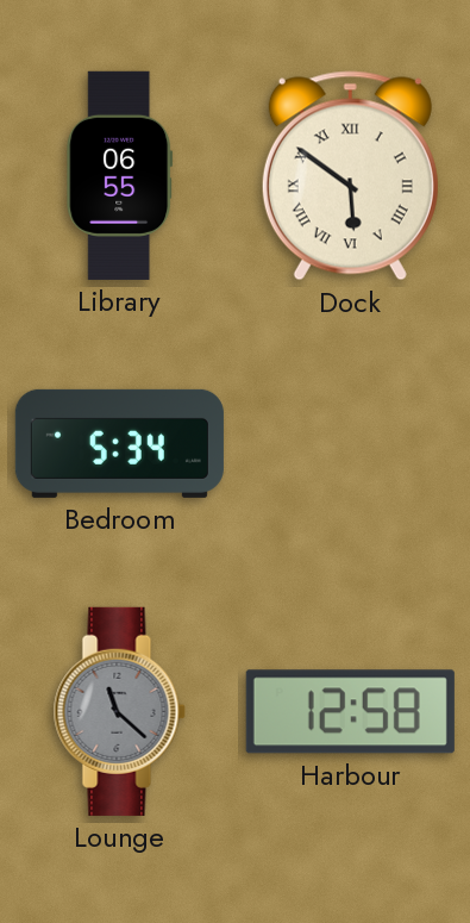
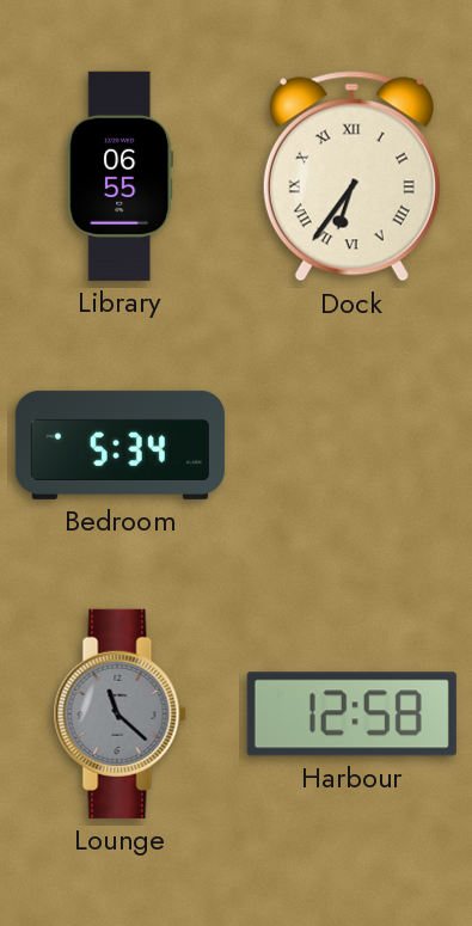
Dock: 5:51 -> 6:36
